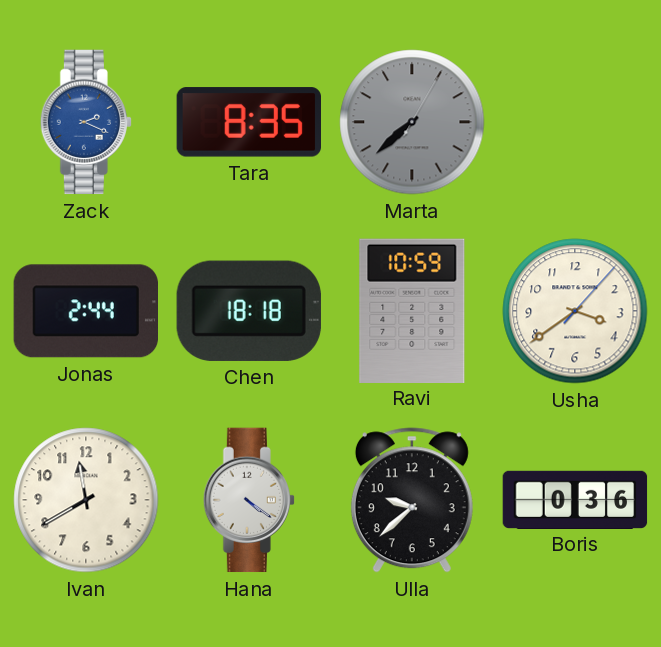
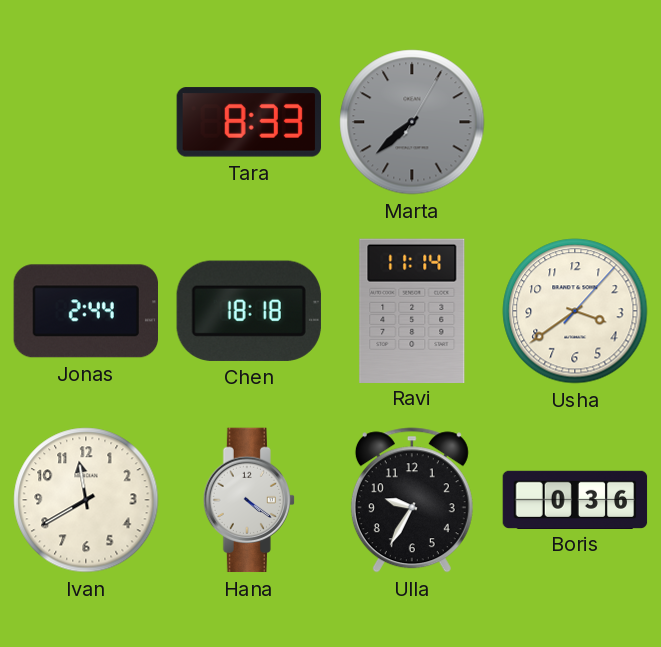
Zack: 2:19 -> none
Tara: 8:35 -> 8:33
Ravi: 10:59 -> 11:14
Ulla: 9:38 -> 9:35
